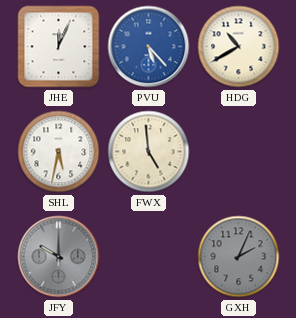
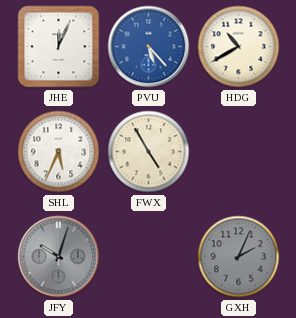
SHL: 5:32 -> 5:34
FWX: 4:59 -> 4:55
JFY: 10:00 -> 10:03
